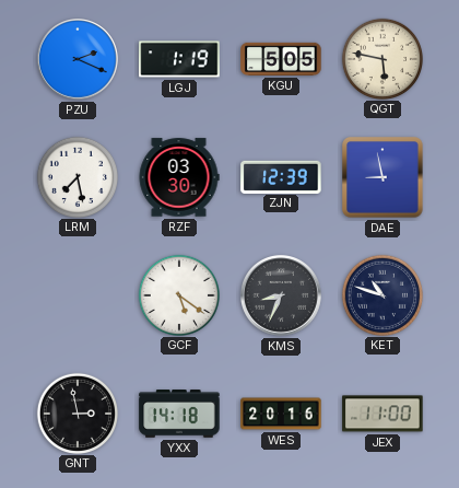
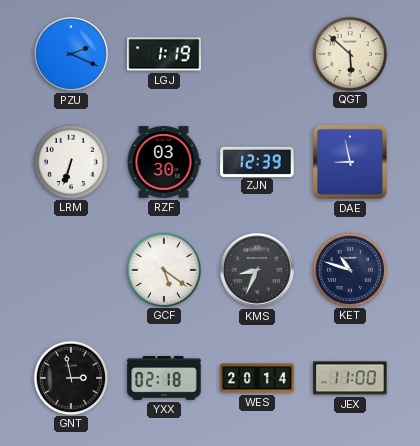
KGU: 5:05 -> none
QGT: 5:47 -> 5:52
LRM: 7:28 -> 6:33
YXX: 14:18 -> 02:18
WES: 20:16 -> 20:14
